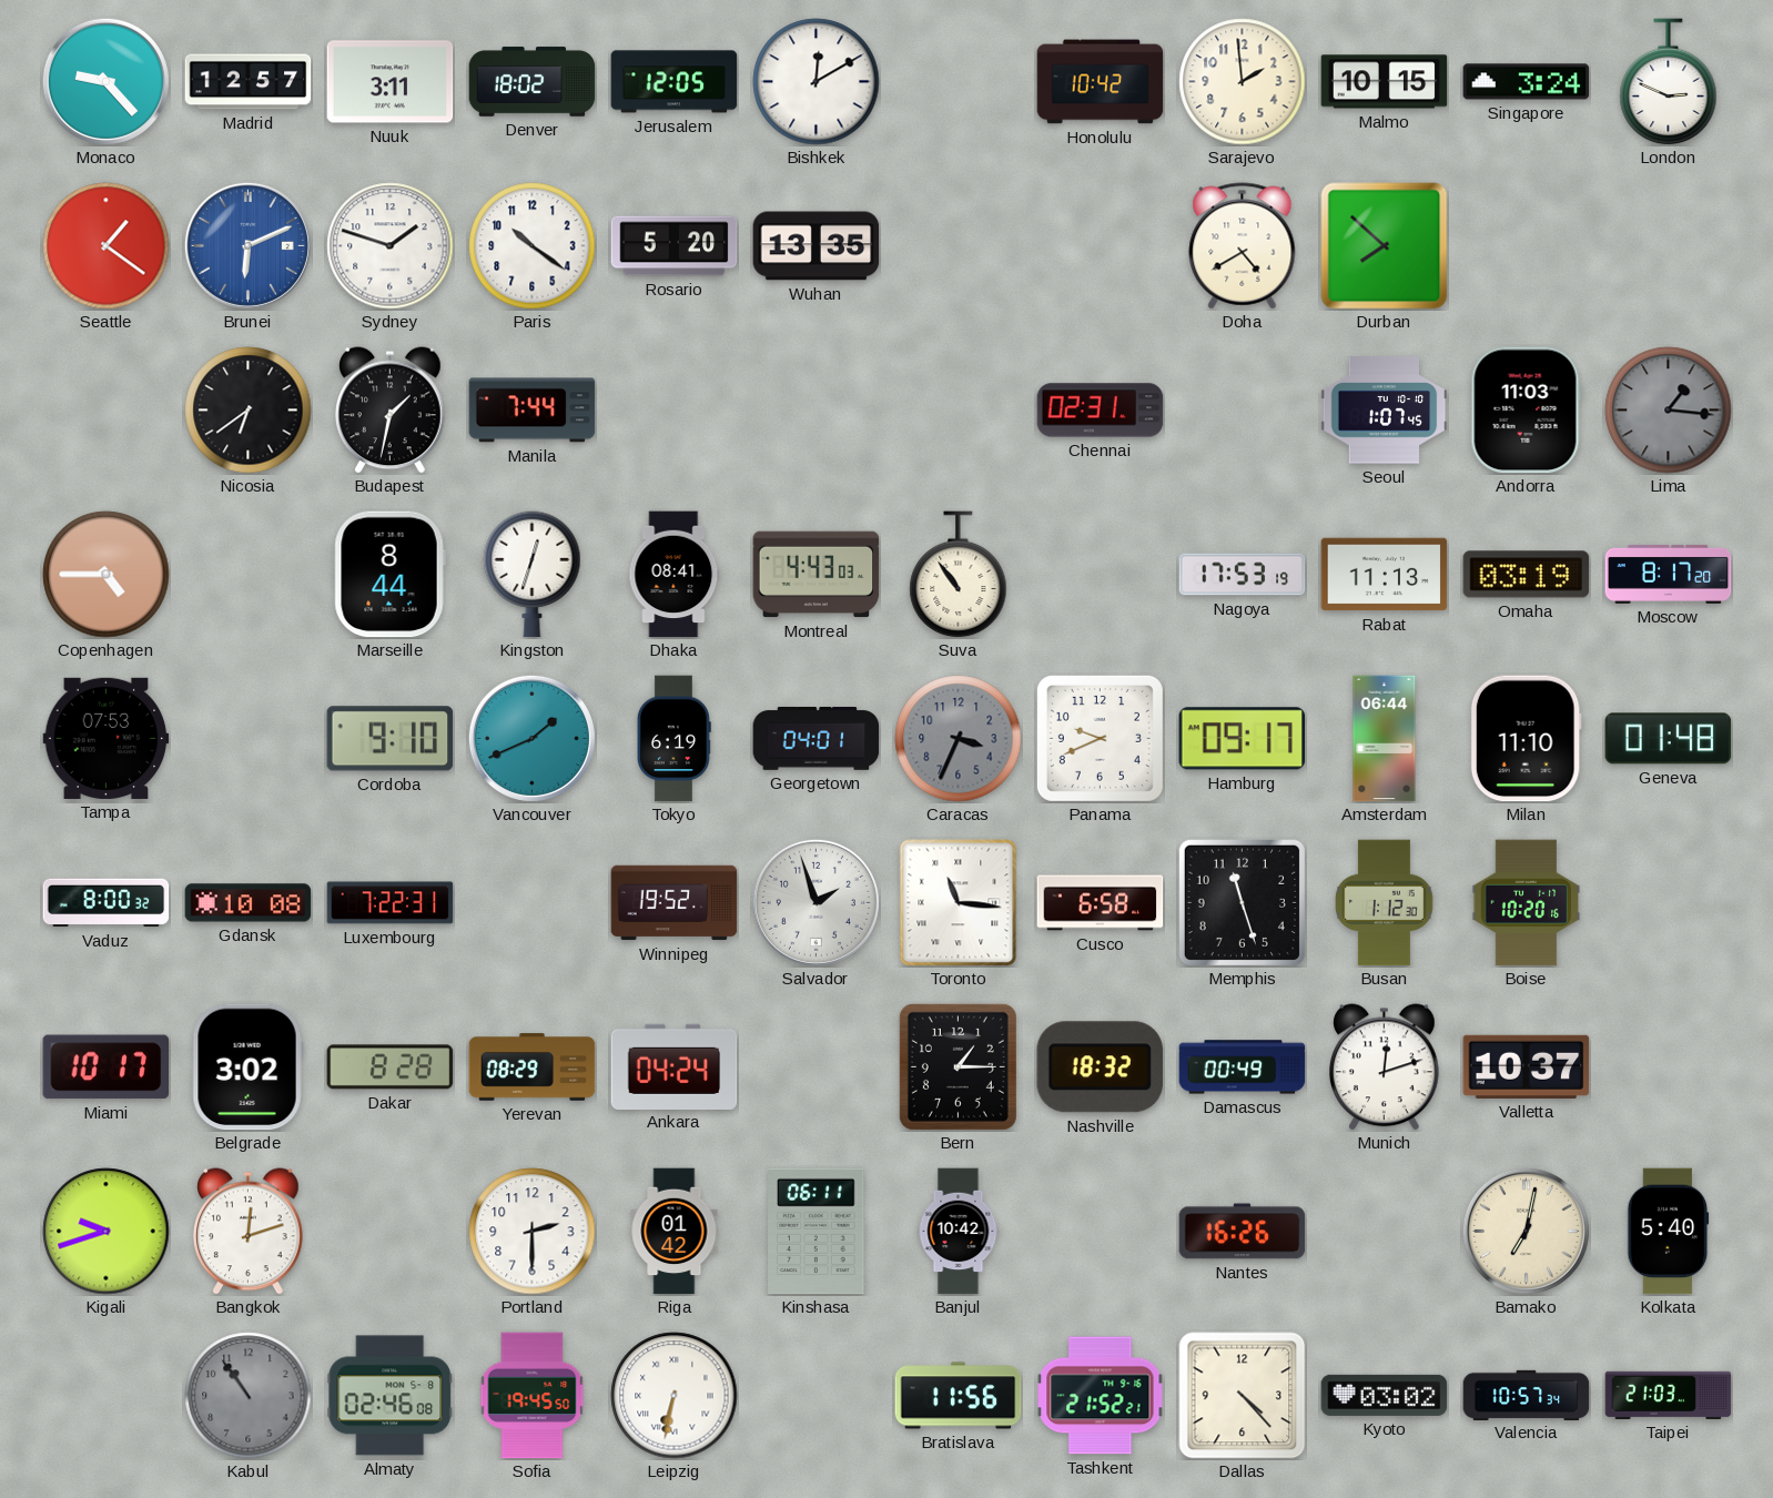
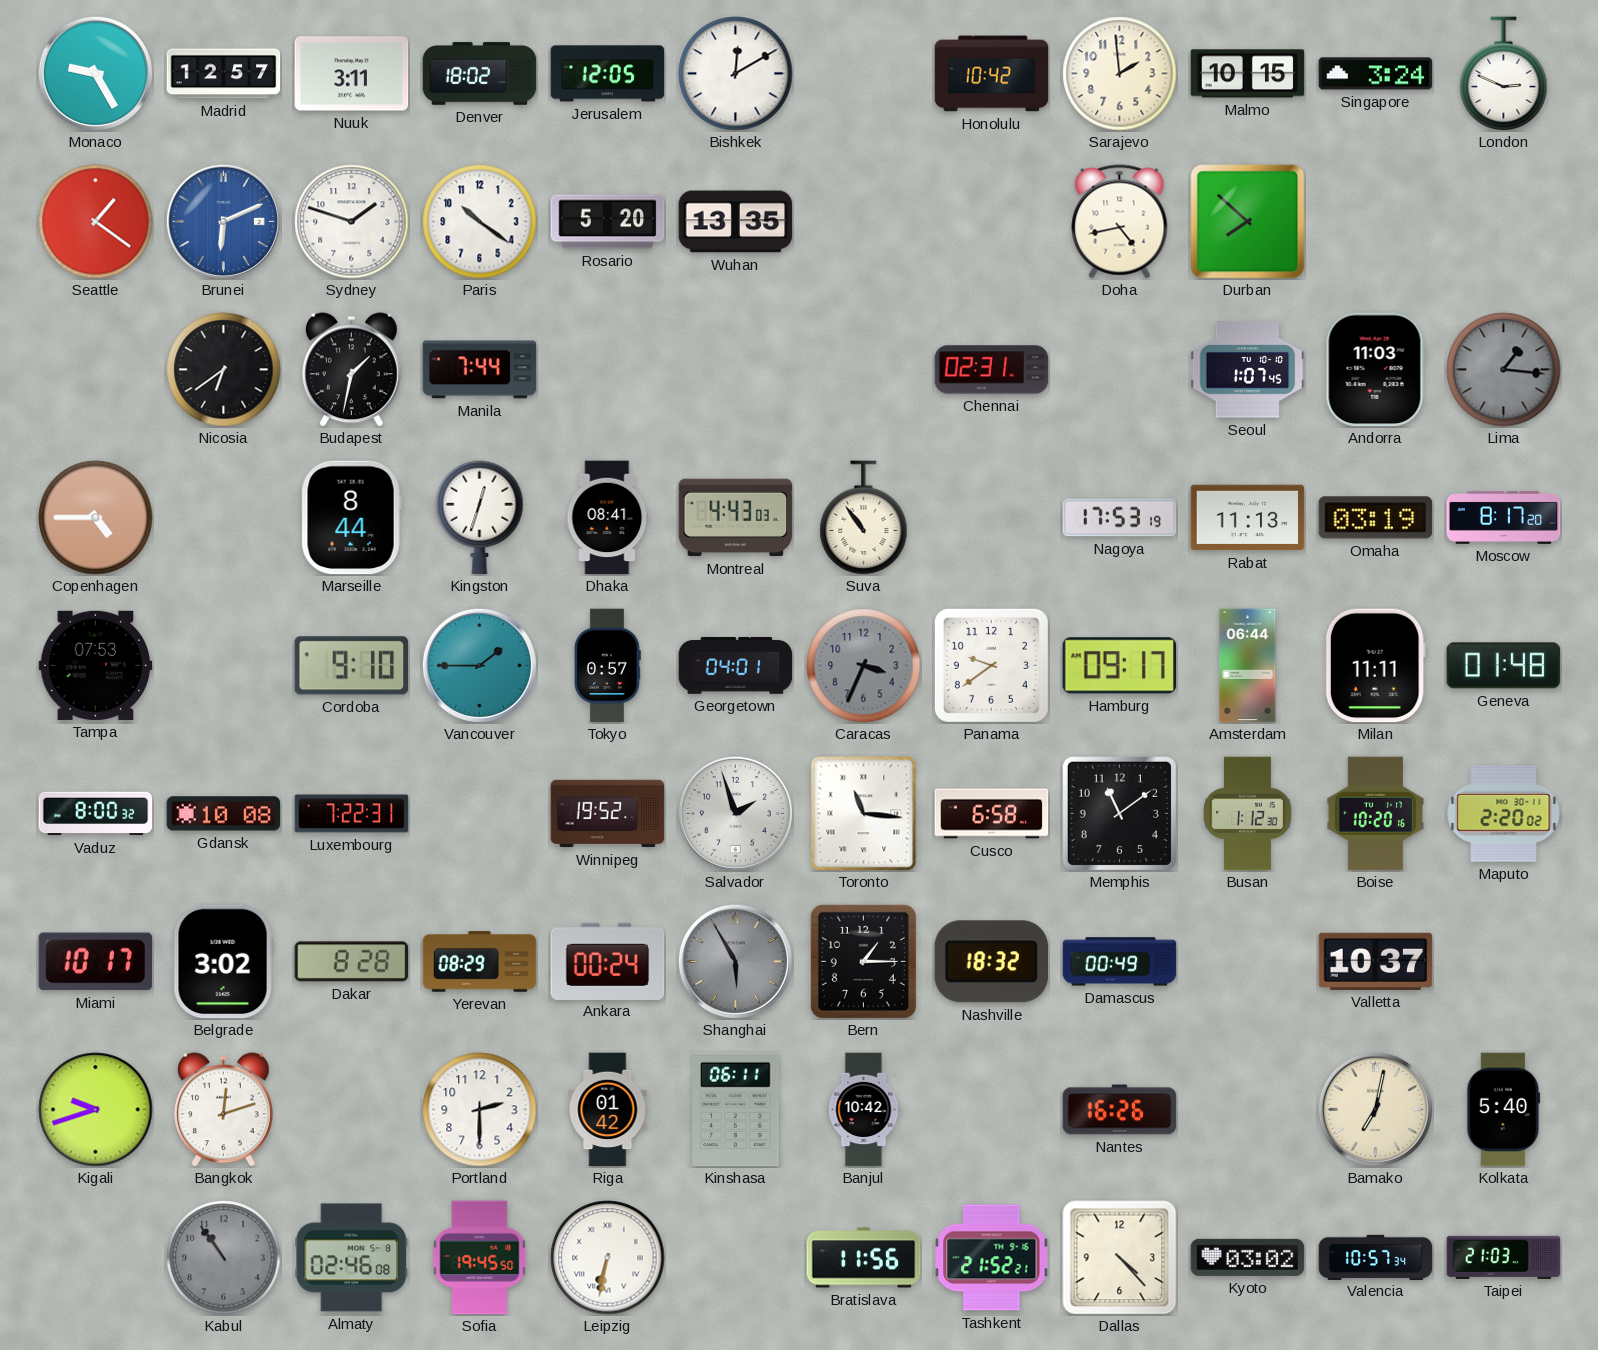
Monaco: 9:23 -> 9:25
Doha: 4:40 -> 4:43
Vancouver: 1:41 -> 1:45
Tokyo: 6:19 -> 0:57
Panama: 9:41 -> 9:39
Milan: 11:10 -> 11:11
Memphis: 11:27 -> 11:09
Maputo: none -> 2:20
Ankara: 04:24 -> 00:24
Shanghai: none -> 5:55
Munich: 12:12 -> none
